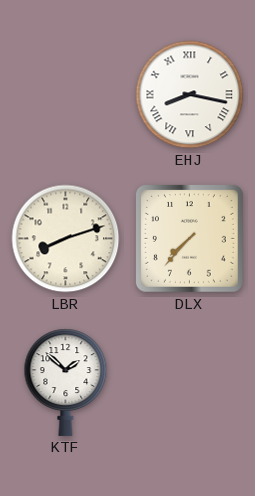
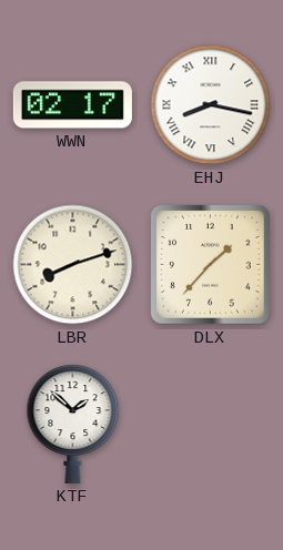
WWN: none -> 02:17
DLX: 7:37 -> 1:37
